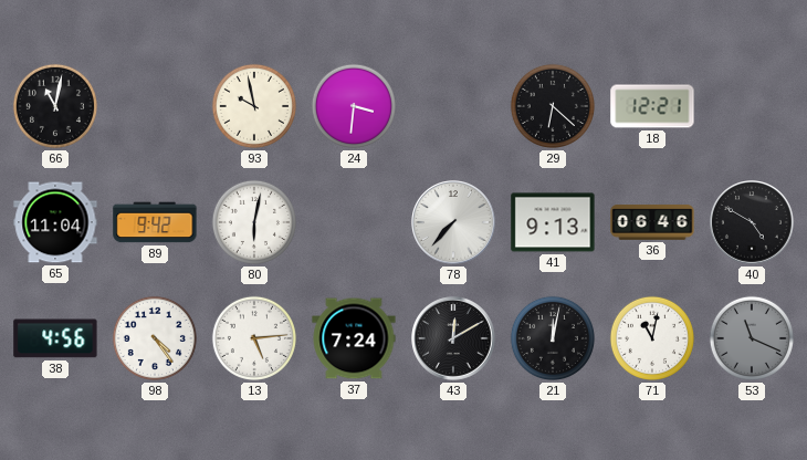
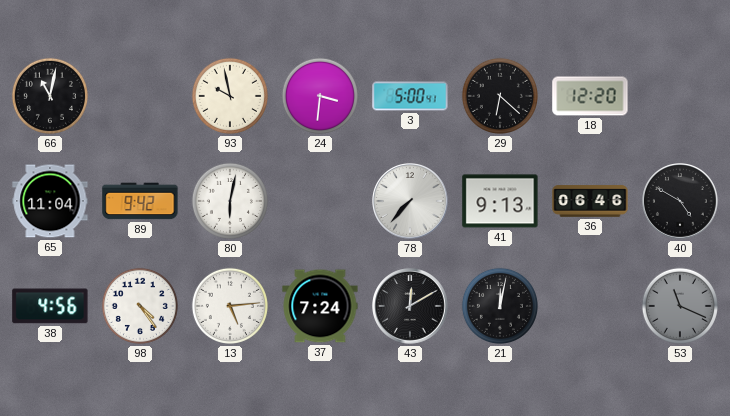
3: none -> 5:00
18: 12:21 -> 12:20
71: 11:02 -> none
